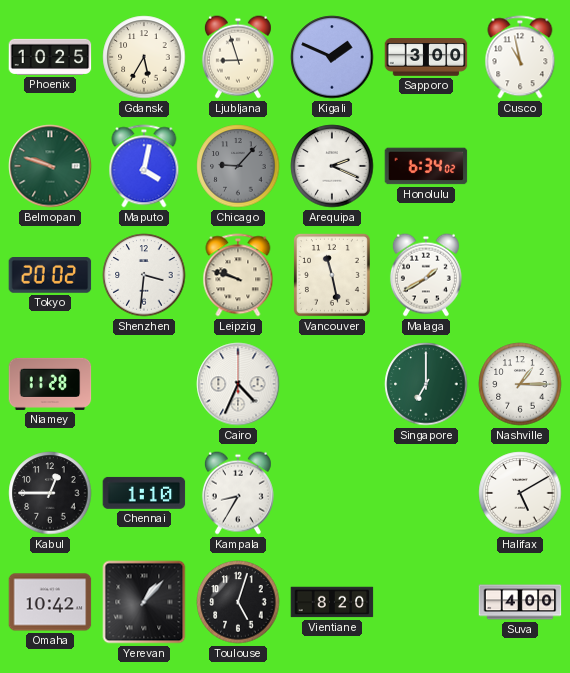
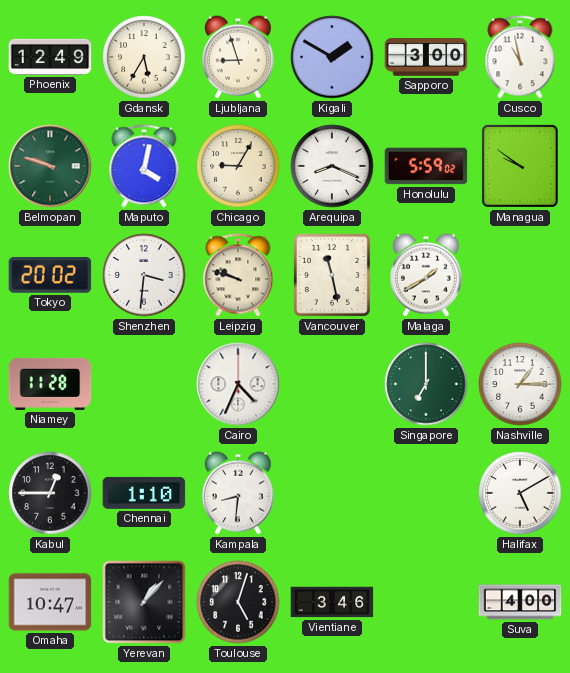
Phoenix: 10:25 -> 12:49
Kigali: 1:49 -> 1:50
Chicago: 9:07 -> 9:05
Chicago dial: grey -> cream
Arequipa: 2:19 -> 8:19
Honolulu: 6:34 -> 5:59
Managua: none -> 9:51
Kampala: 8:35 -> 8:31
Omaha: 10:42 -> 10:47
Vientiane: 8:20 -> 3:46
